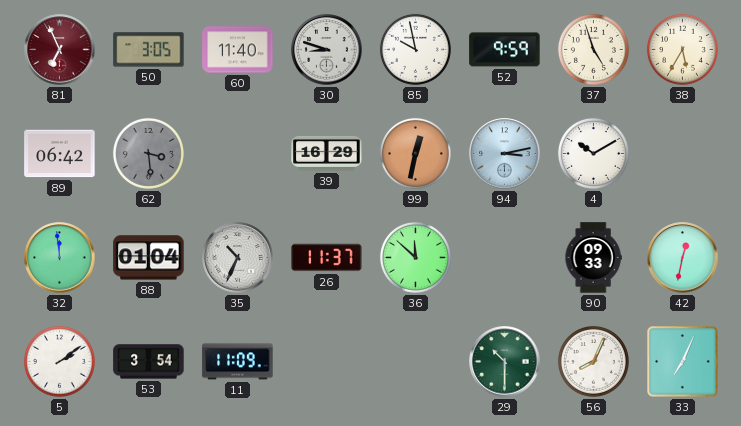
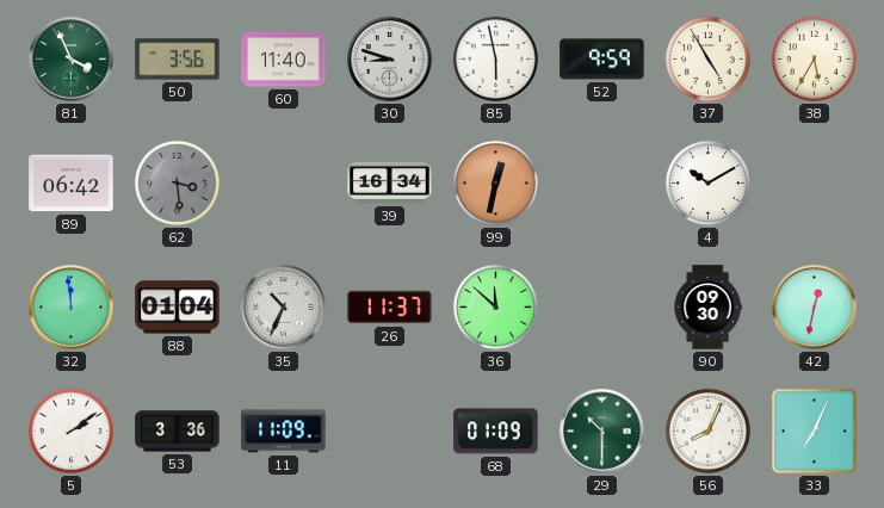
81: 6:56 -> 3:56
81 dial: burgundy -> green
50: 3:05 -> 3:56
85: 9:58 -> 5:58
37: 4:57 -> 4:55
39: 16:29 -> 16:34
94: 3:13 -> none
90: 09:33 -> 09:30
53: 3:54 -> 3:36
68: none -> 01:09
